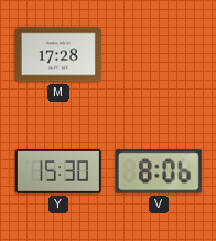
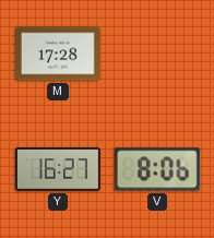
Y: 15:30 -> 16:27
